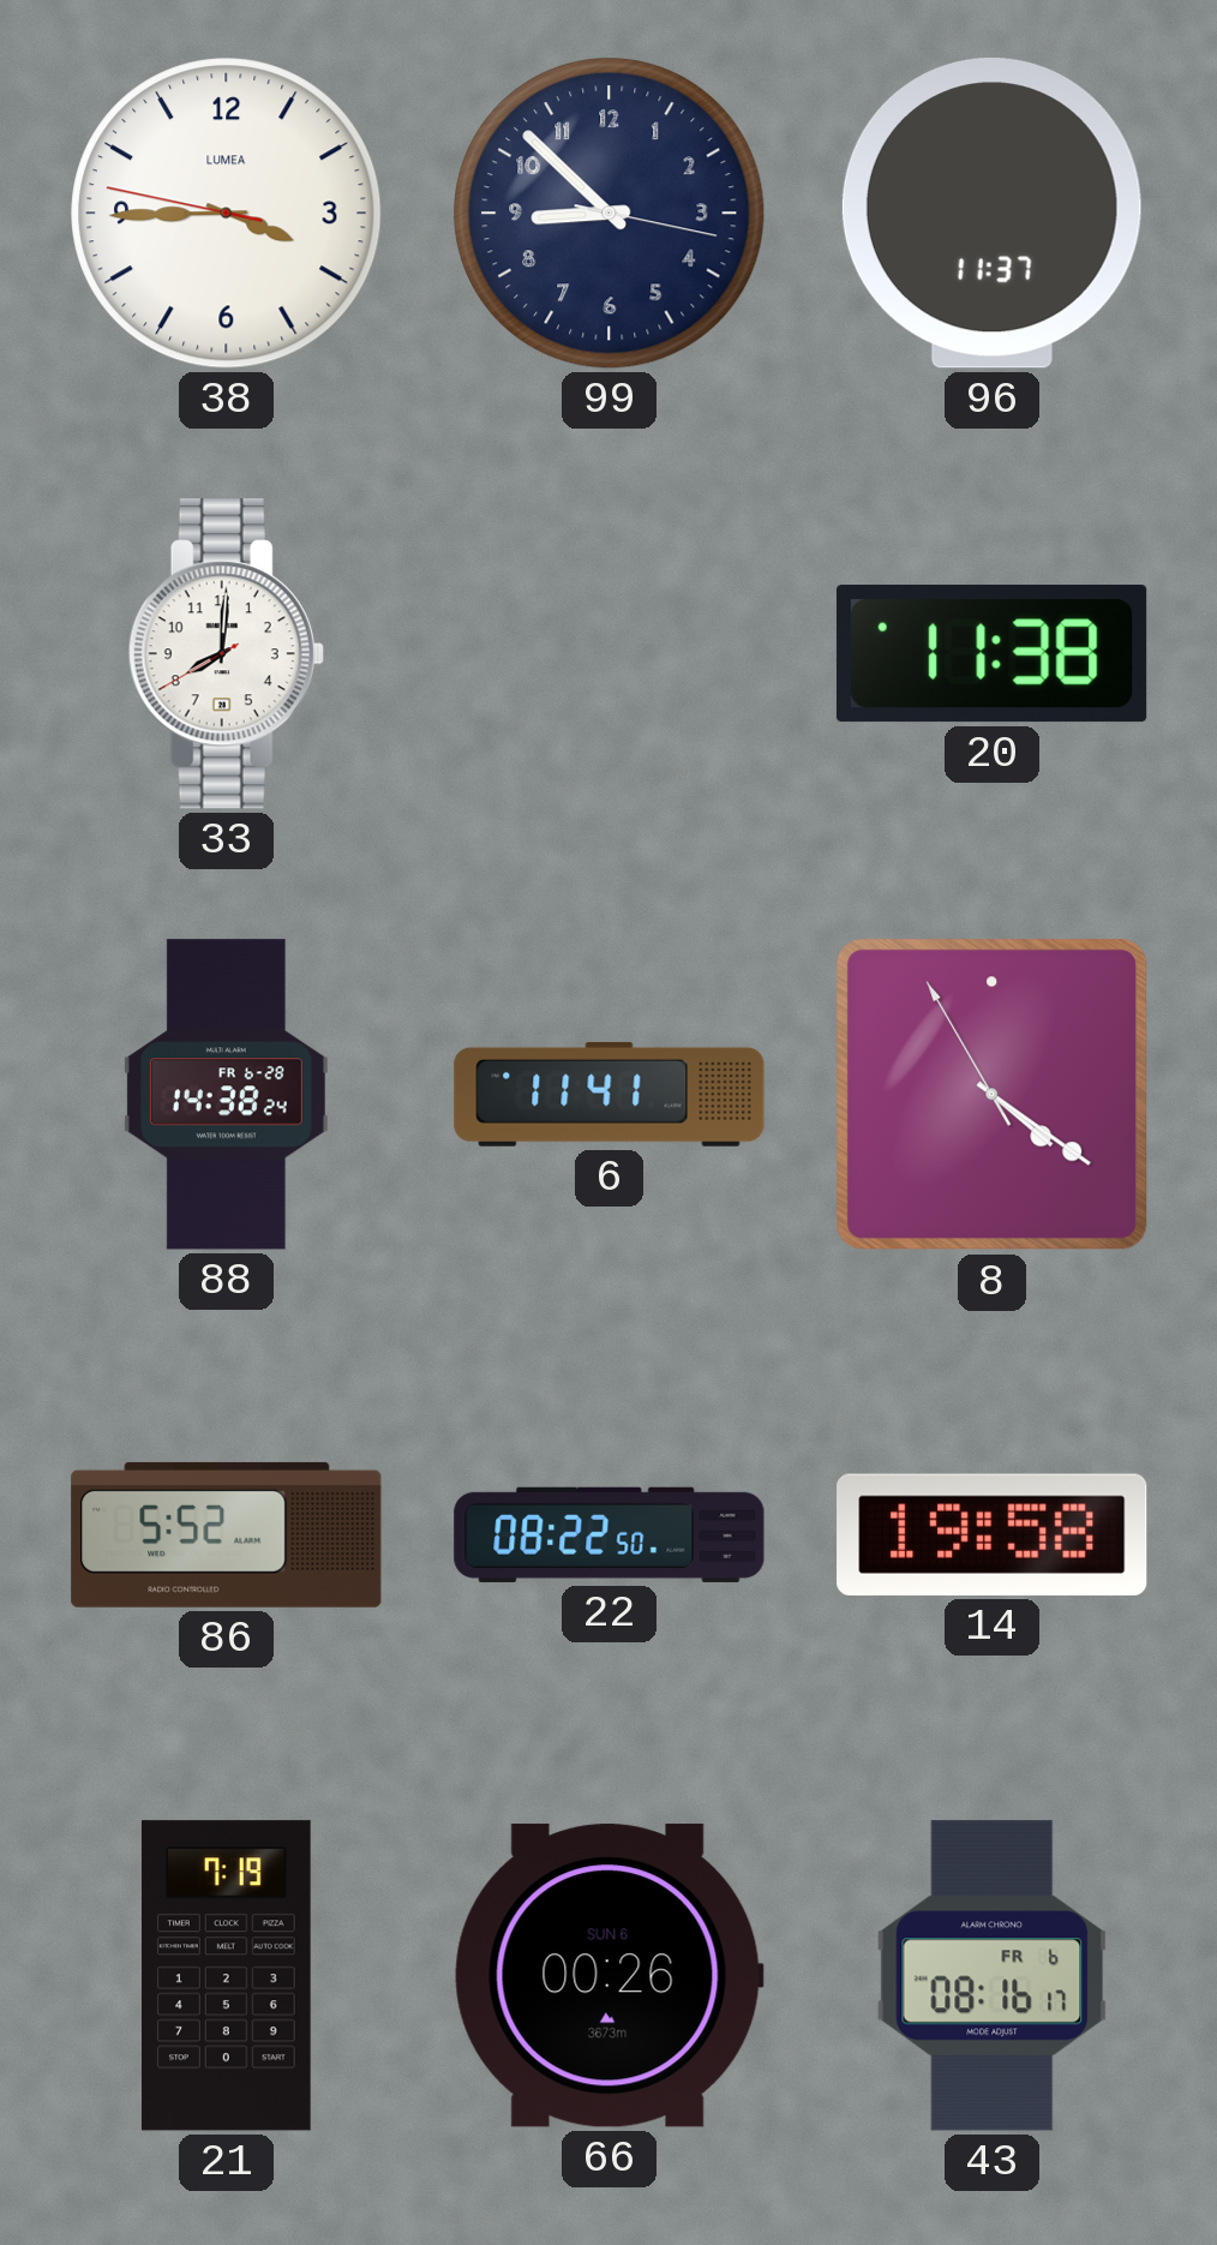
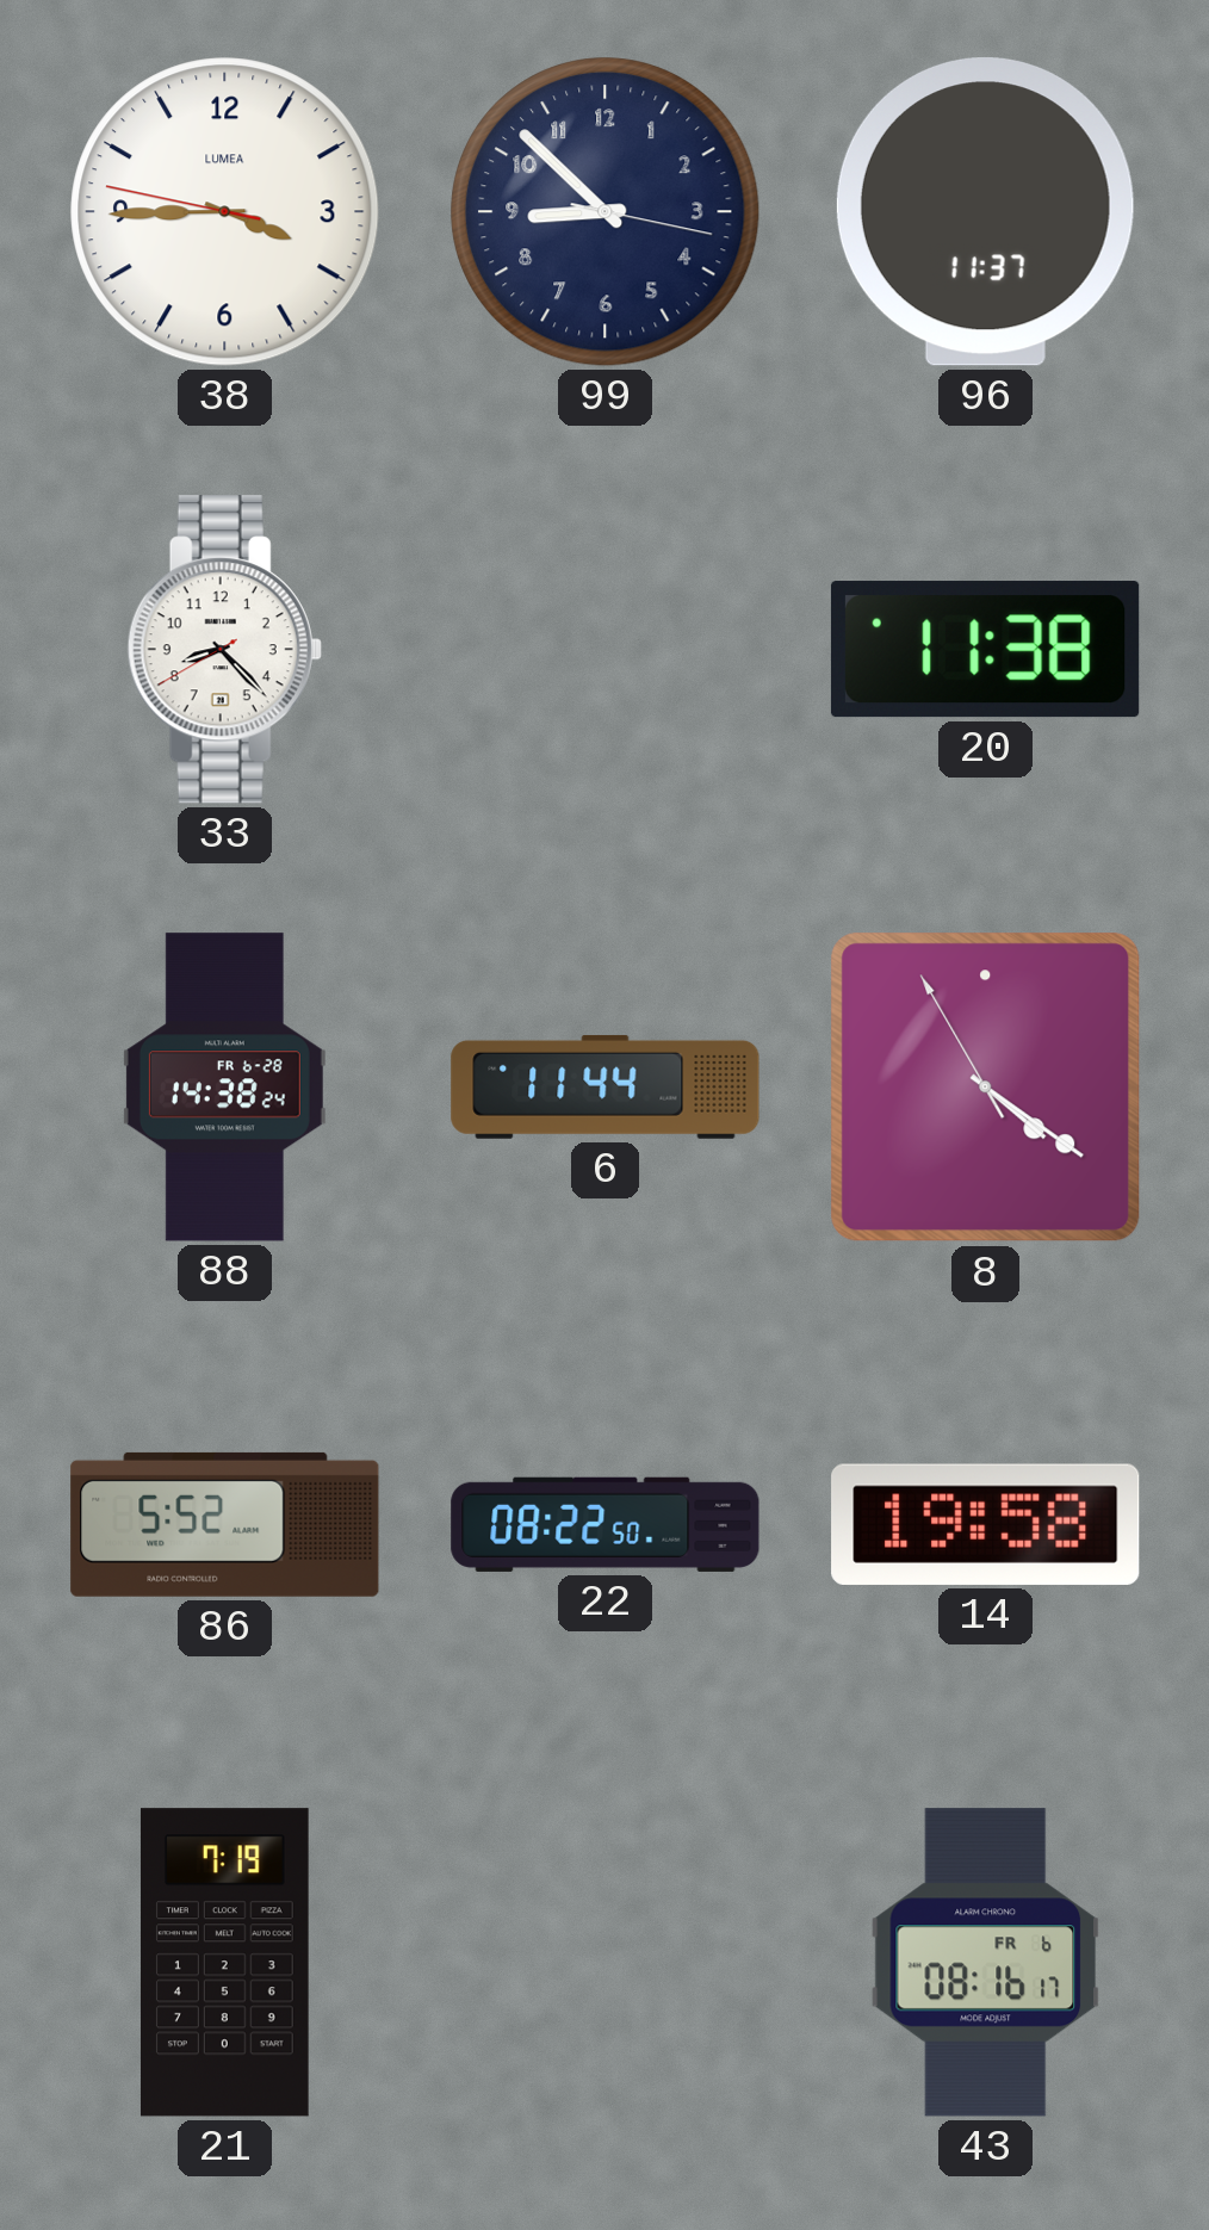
33: 8:00 -> 8:22
6: 11:41 -> 11:44
66: 00:26 -> none
